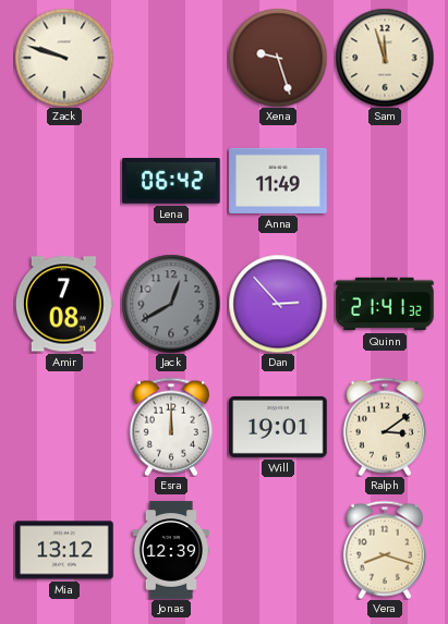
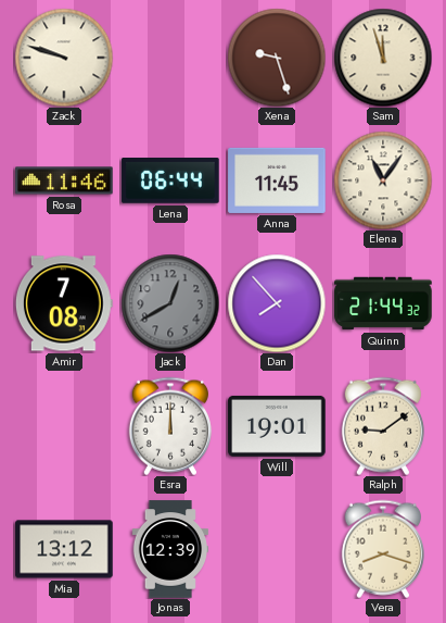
Rosa: none -> 11:46
Lena: 06:42 -> 06:44
Anna: 11:49 -> 11:45
Elena: none -> 11:06
Dan: 2:53 -> 7:53
Quinn: 21:41 -> 21:44
Ralph: 3:09 -> 9:09
